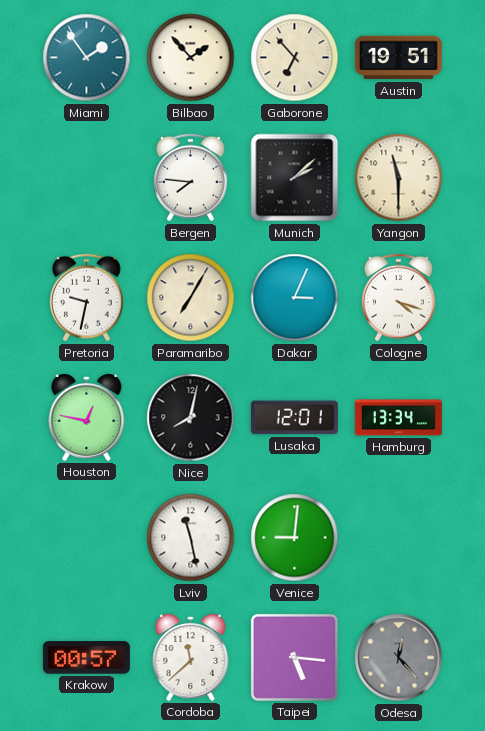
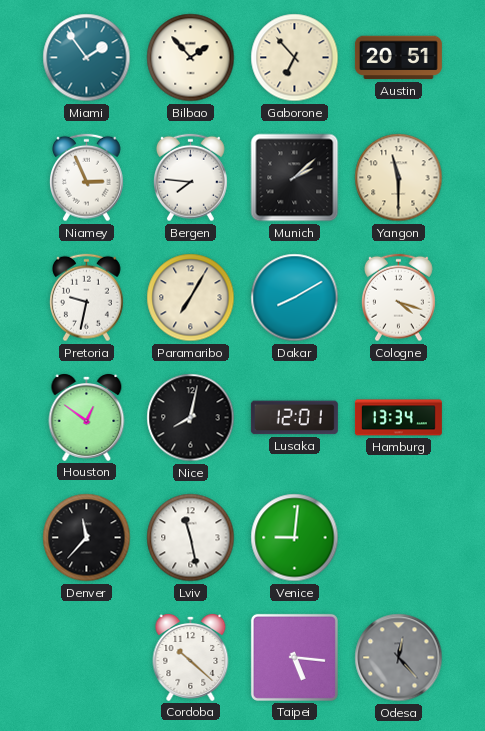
Austin: 19:51 -> 20:51
Niamey: none -> 2:56
Dakar: 3:04 -> 8:10
Houston: 12:47 -> 12:51
Denver: none -> 11:37
Krakow: 00:57 -> none
Cordoba: 11:38 -> 10:22
